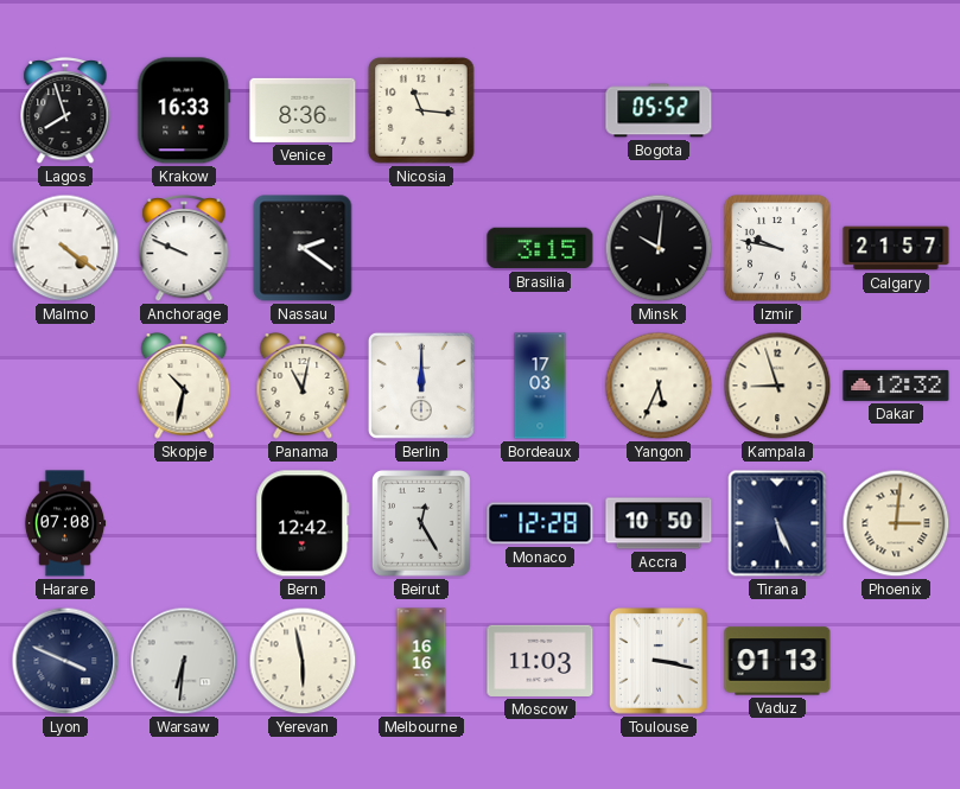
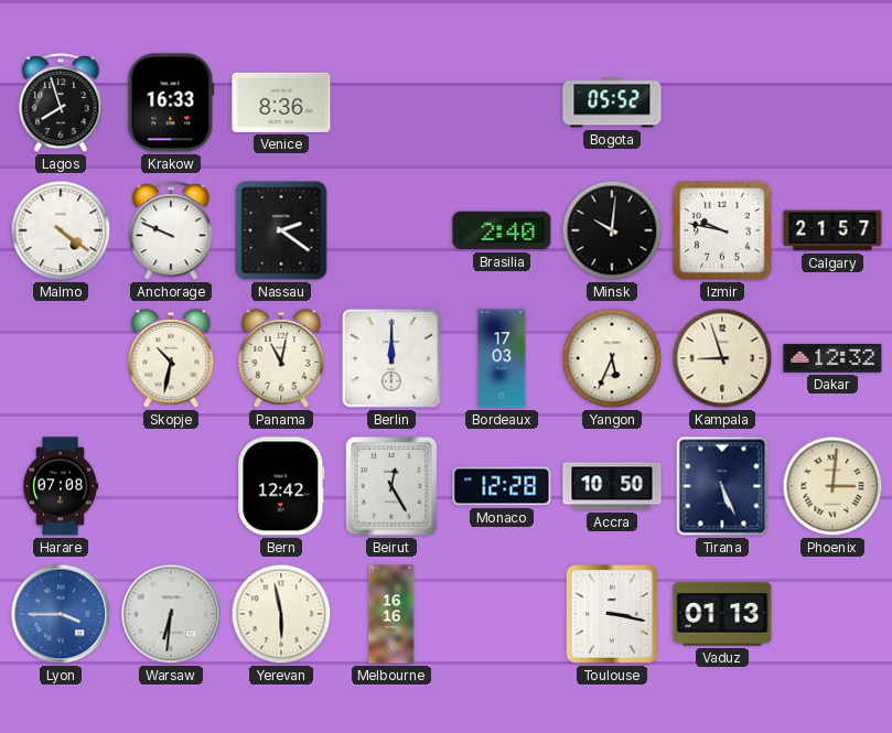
Nicosia: 11:16 -> none
Brasilia: 3:15 -> 2:40
Lyon: 3:49 -> 3:45
Lyon dial: navy -> blue
Moscow: 11:03 -> none
